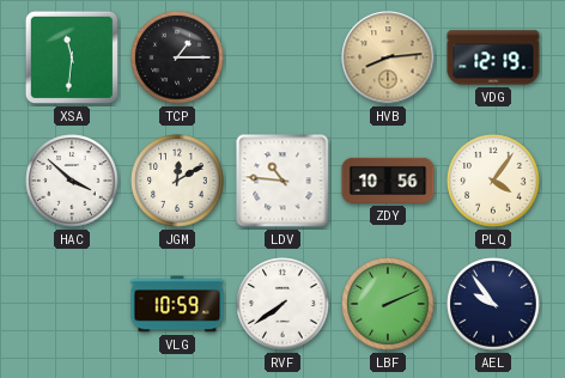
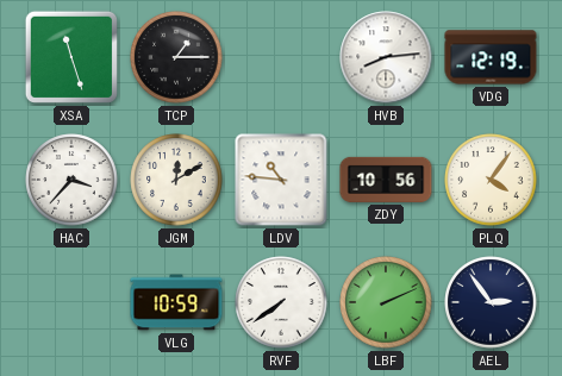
XSA: 11:31 -> 11:27
HVB dial: champagne -> white
HAC: 3:52 -> 3:37
AEL: 9:54 -> 2:54
